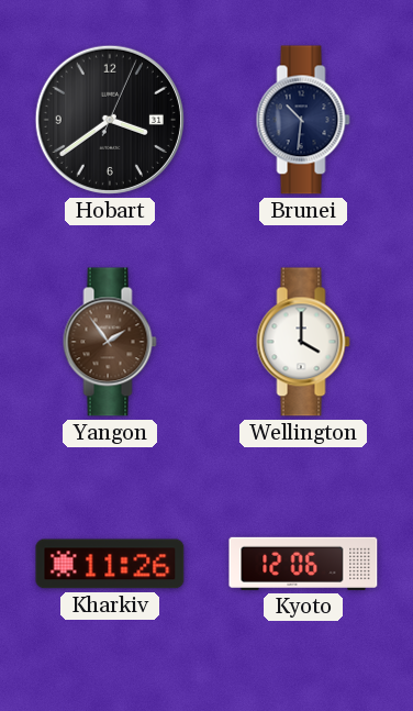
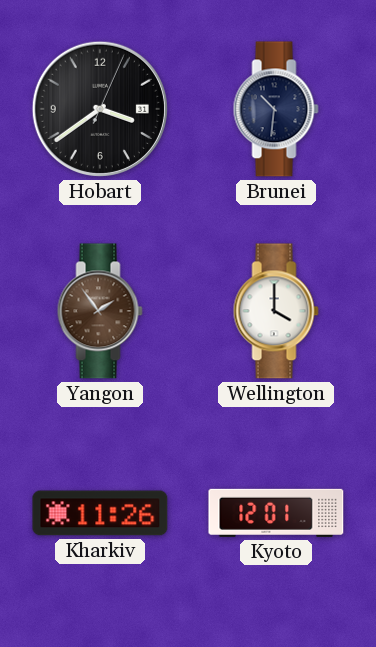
Kyoto: 12:06 -> 12:01
